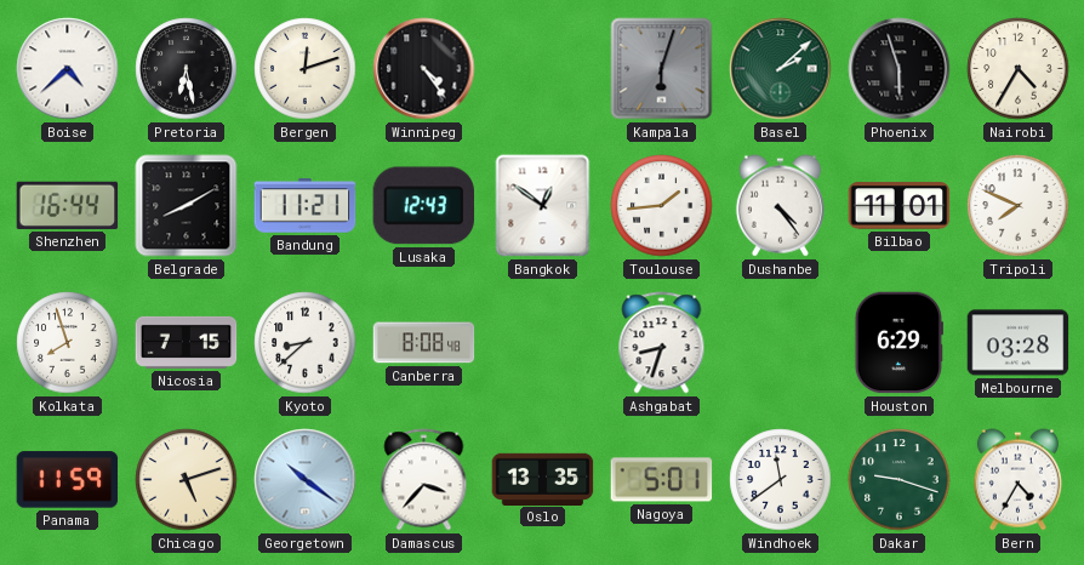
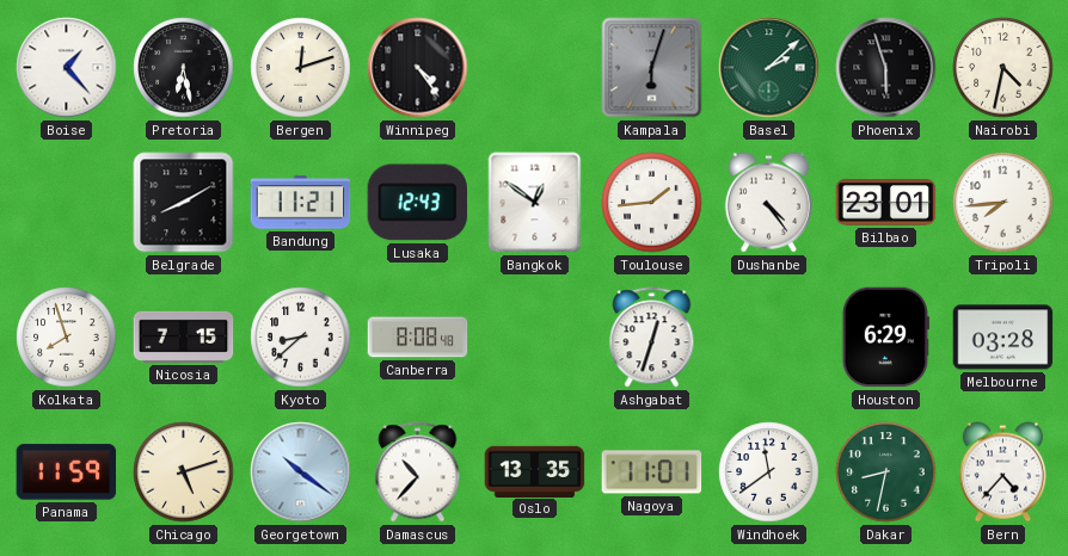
Boise: 4:38 -> 1:23
Nairobi: 4:35 -> 4:32
Shenzhen: 16:44 -> none
Bilbao: 11:01 -> 23:01
Tripoli: 7:49 -> 7:44
Ashgabat: 8:33 -> 12:33
Damascus: 3:37 -> 10:37
Nagoya: 5:01 -> 11:01
Dakar: 9:18 -> 8:32
Bern: 4:35 -> 4:37
